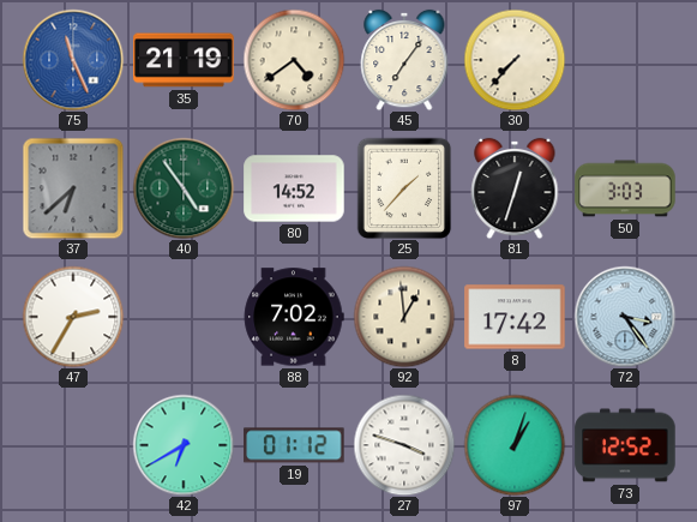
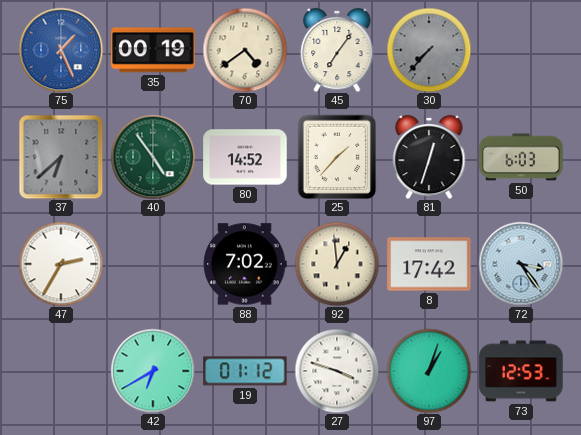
75: 11:26 -> 1:26
35: 21:19 -> 00:19
30 dial: cream -> grey
50: 3:03 -> 6:03
73: 12:52 -> 12:53
